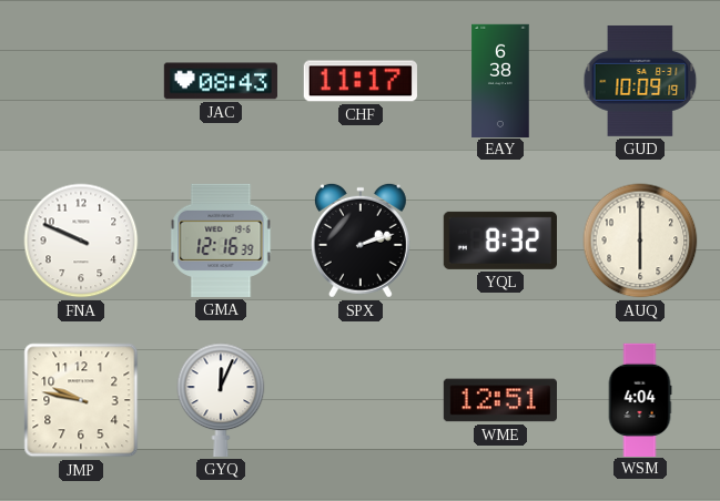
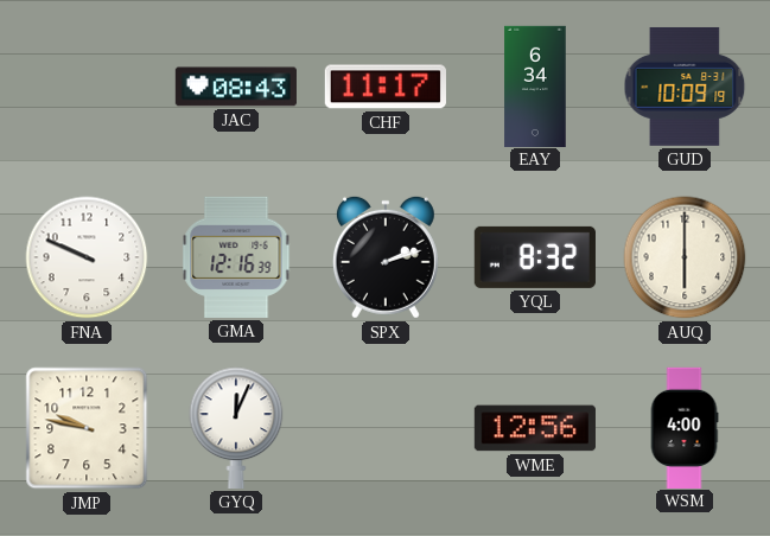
EAY: 6:38 -> 6:34
WME: 12:51 -> 12:56
WSM: 4:04 -> 4:00
